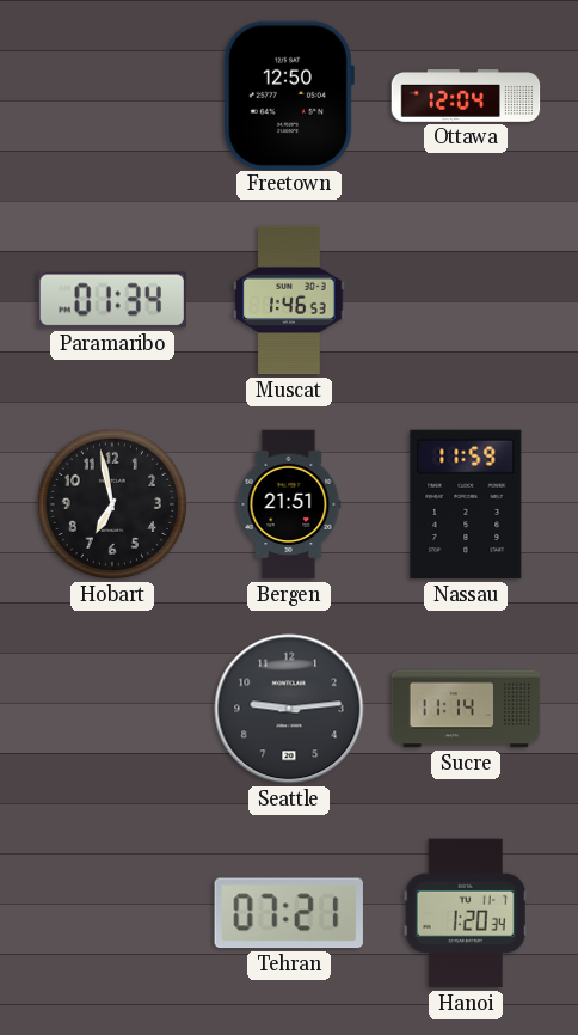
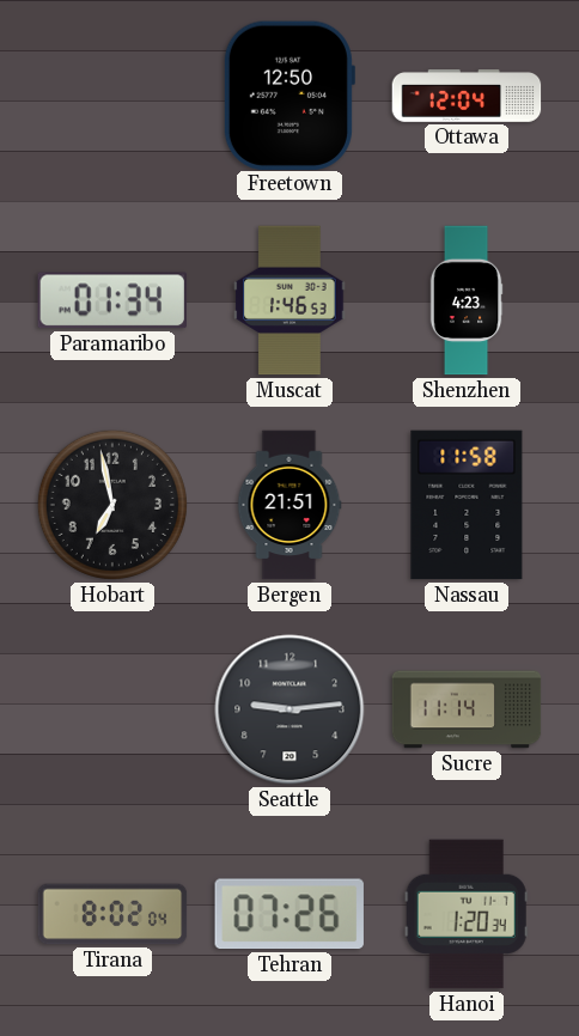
Shenzhen: none -> 4:23
Nassau: 11:59 -> 11:58
Tirana: none -> 8:02
Tehran: 07:21 -> 07:26
